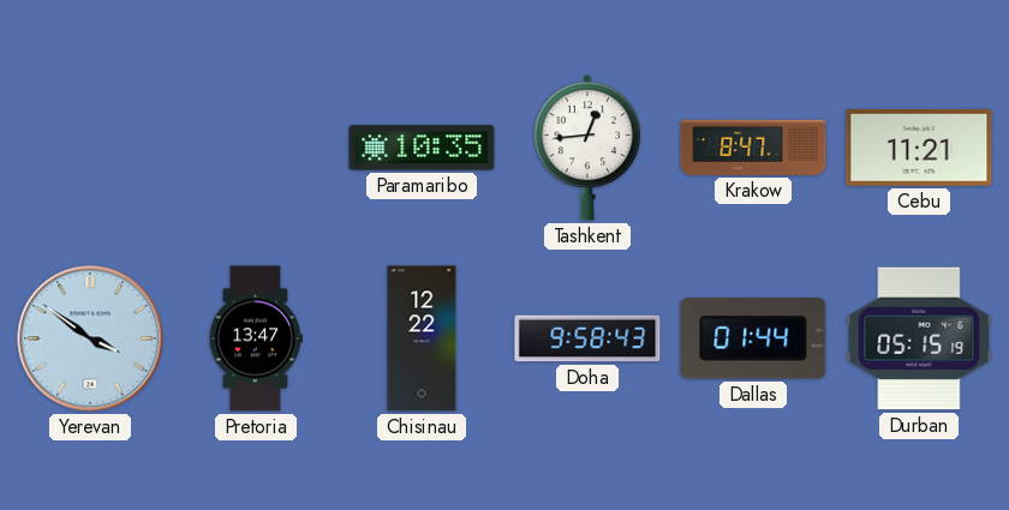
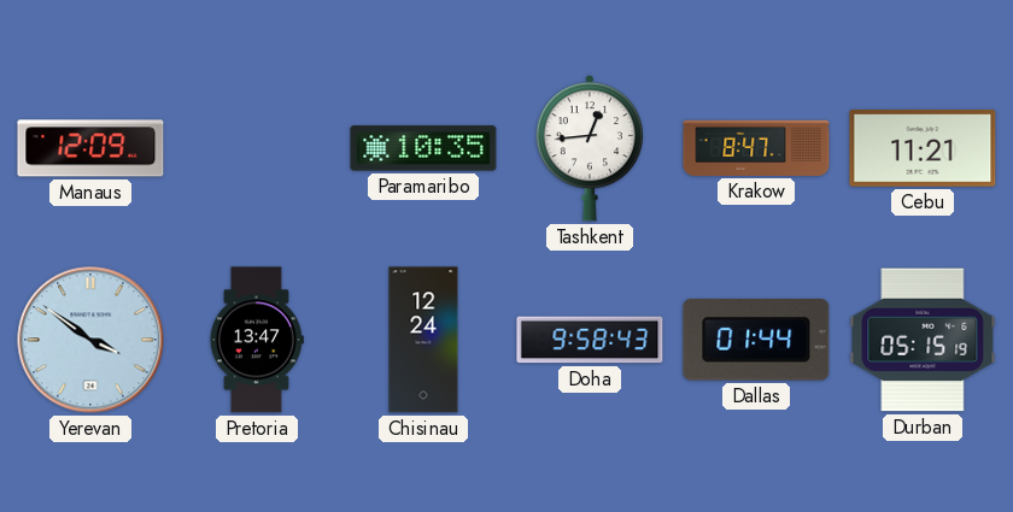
Manaus: none -> 12:09
Chisinau: 12:22 -> 12:24
